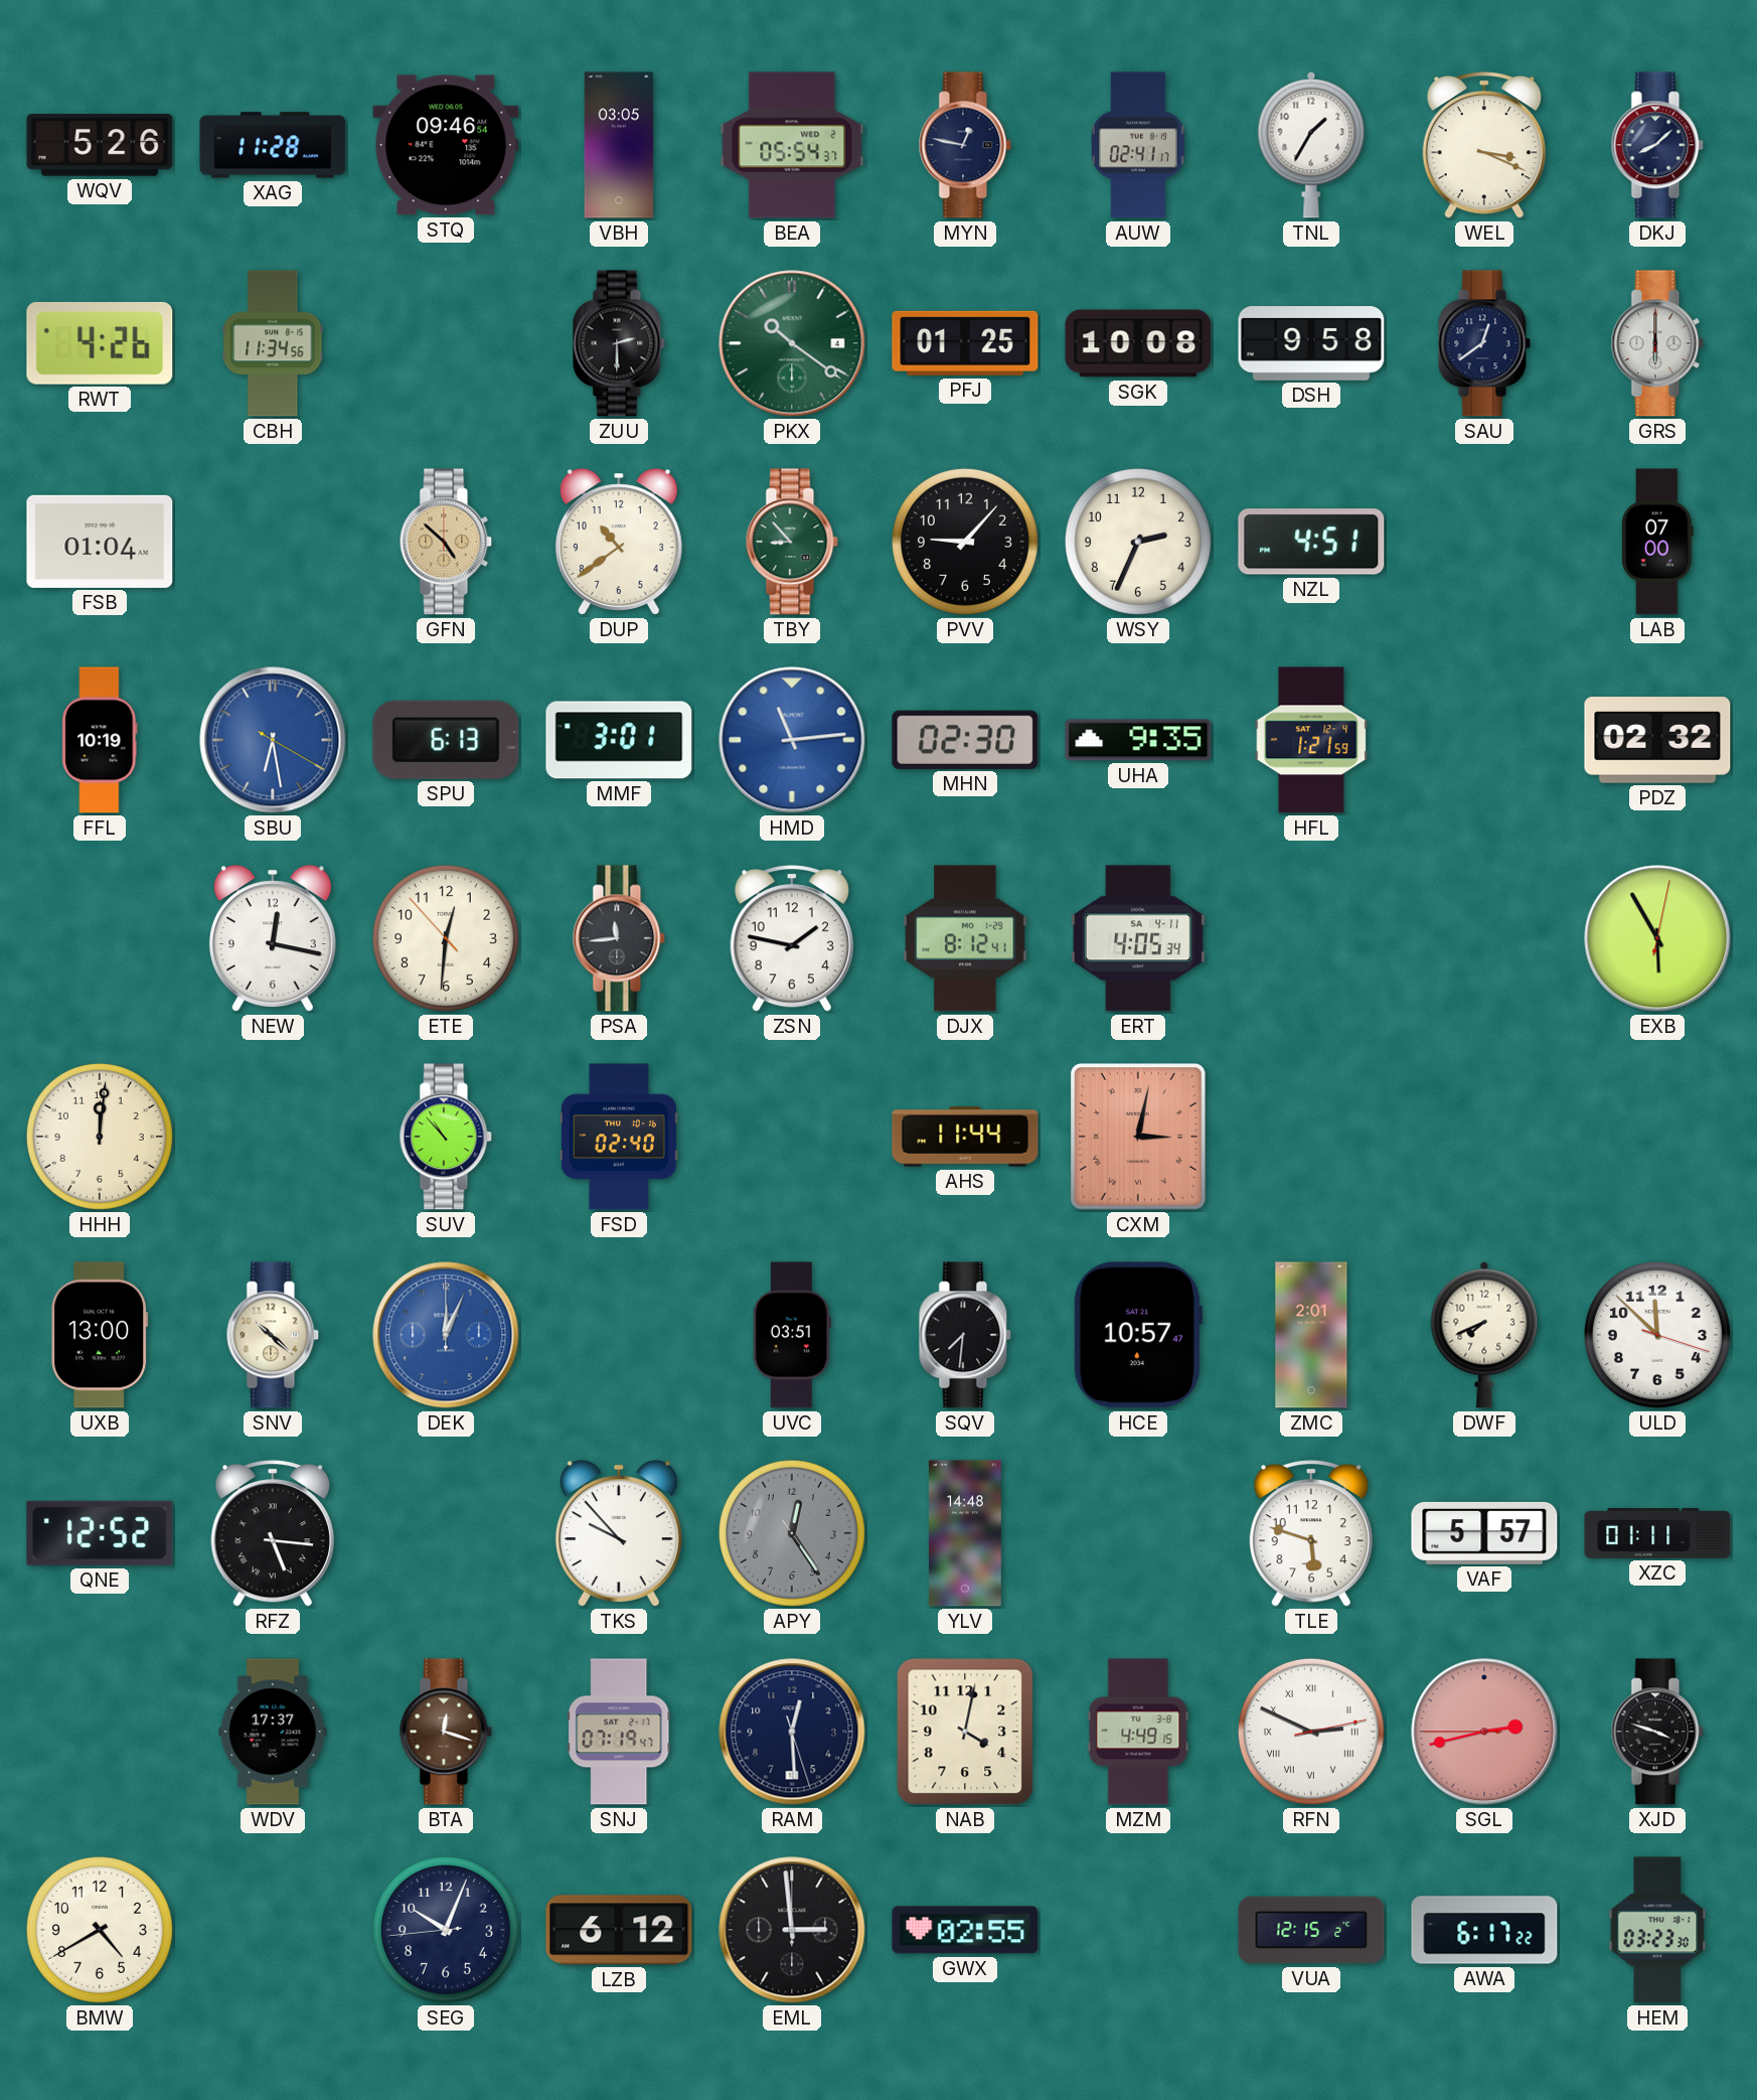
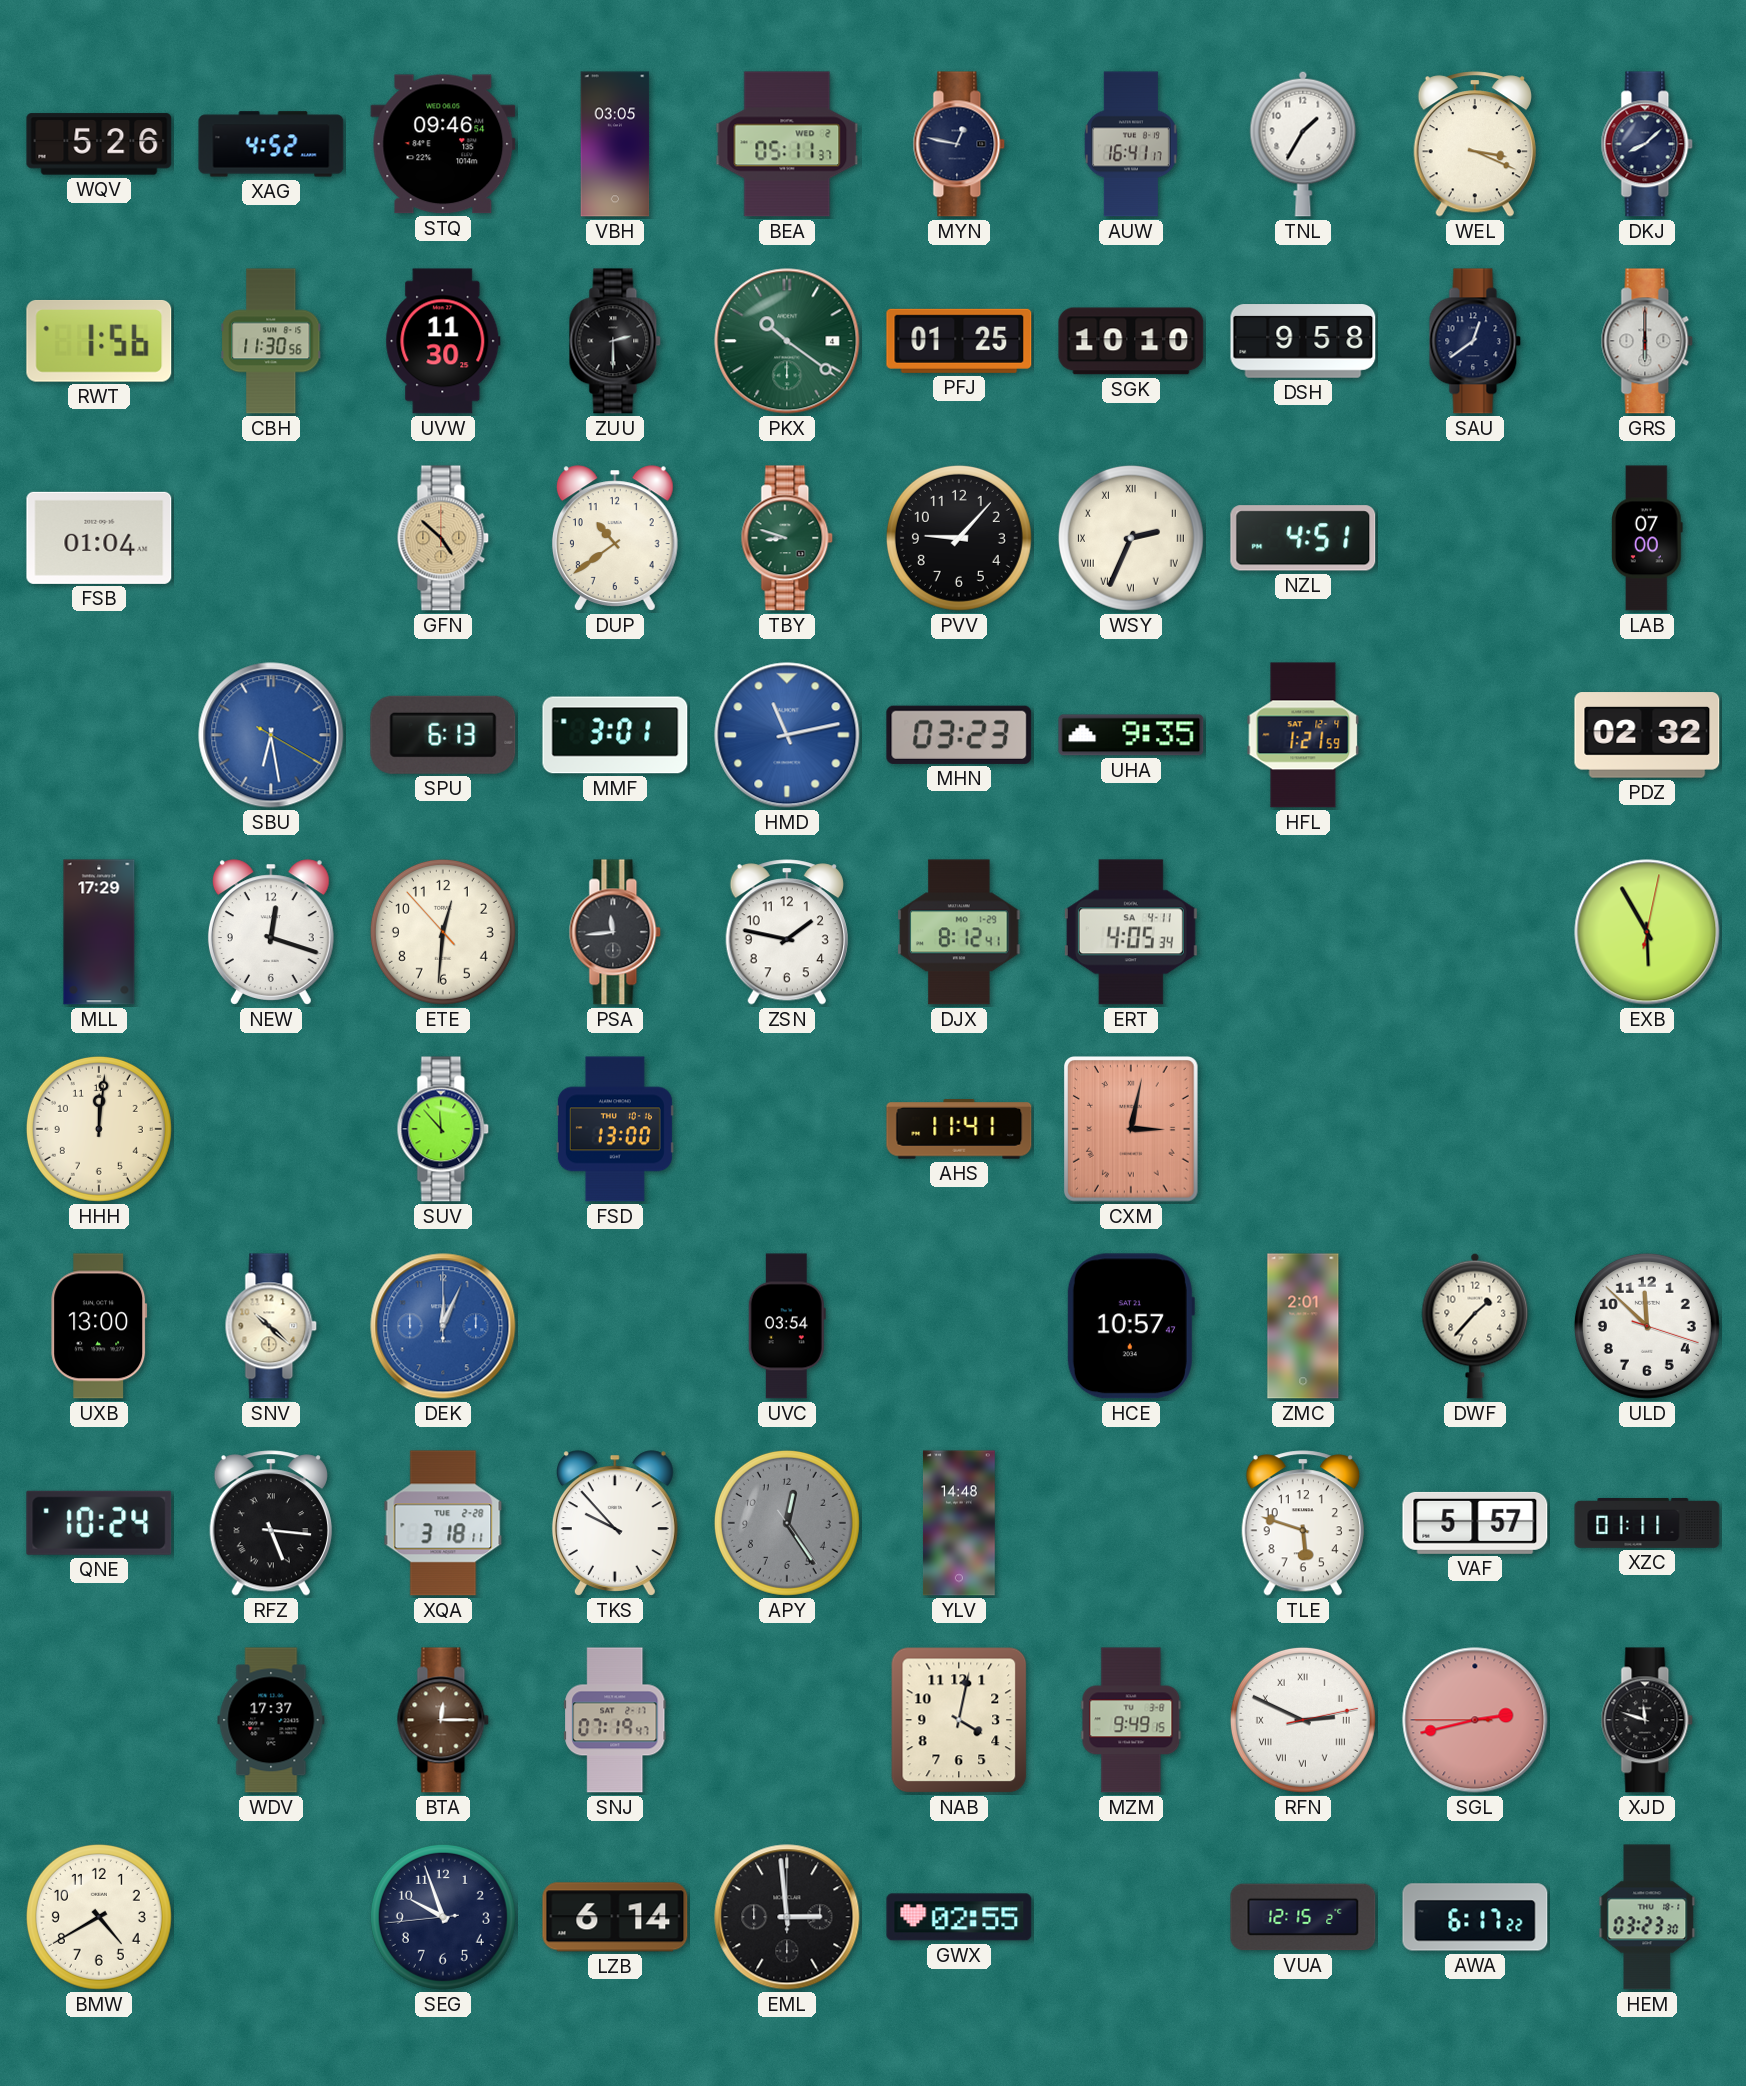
XAG: 11:28 -> 4:52
BEA: 05:54 -> 05:11
AUW: 02:41 -> 16:41
RWT: 4:26 -> 1:56
CBH: 11:34 -> 11:30
UVW: none -> 11:30
SGK: 10:08 -> 10:10
TBY: 8:53 -> 8:48
WSY numerals: Arabic -> Roman
FFL: 10:19 -> none
HMD: 11:14 -> 11:13
MHN: 02:30 -> 03:23
MLL: none -> 17:29
NEW: 12:17 -> 12:18
SUV: 10:53 -> 11:53
FSD: 02:40 -> 13:00
AHS: 11:44 -> 11:41
UVC: 03:51 -> 03:54
SQV: 7:31 -> none
DWF: 7:41 -> 1:37
QNE: 12:52 -> 10:24
XQA: none -> 3:18
BTA: 12:18 -> 12:15
RAM: 12:29 -> none
MZM: 4:49 -> 9:49
XJD: 3:48 -> 11:48
SEG: 10:03 -> 9:56
LZB: 6:12 -> 6:14
